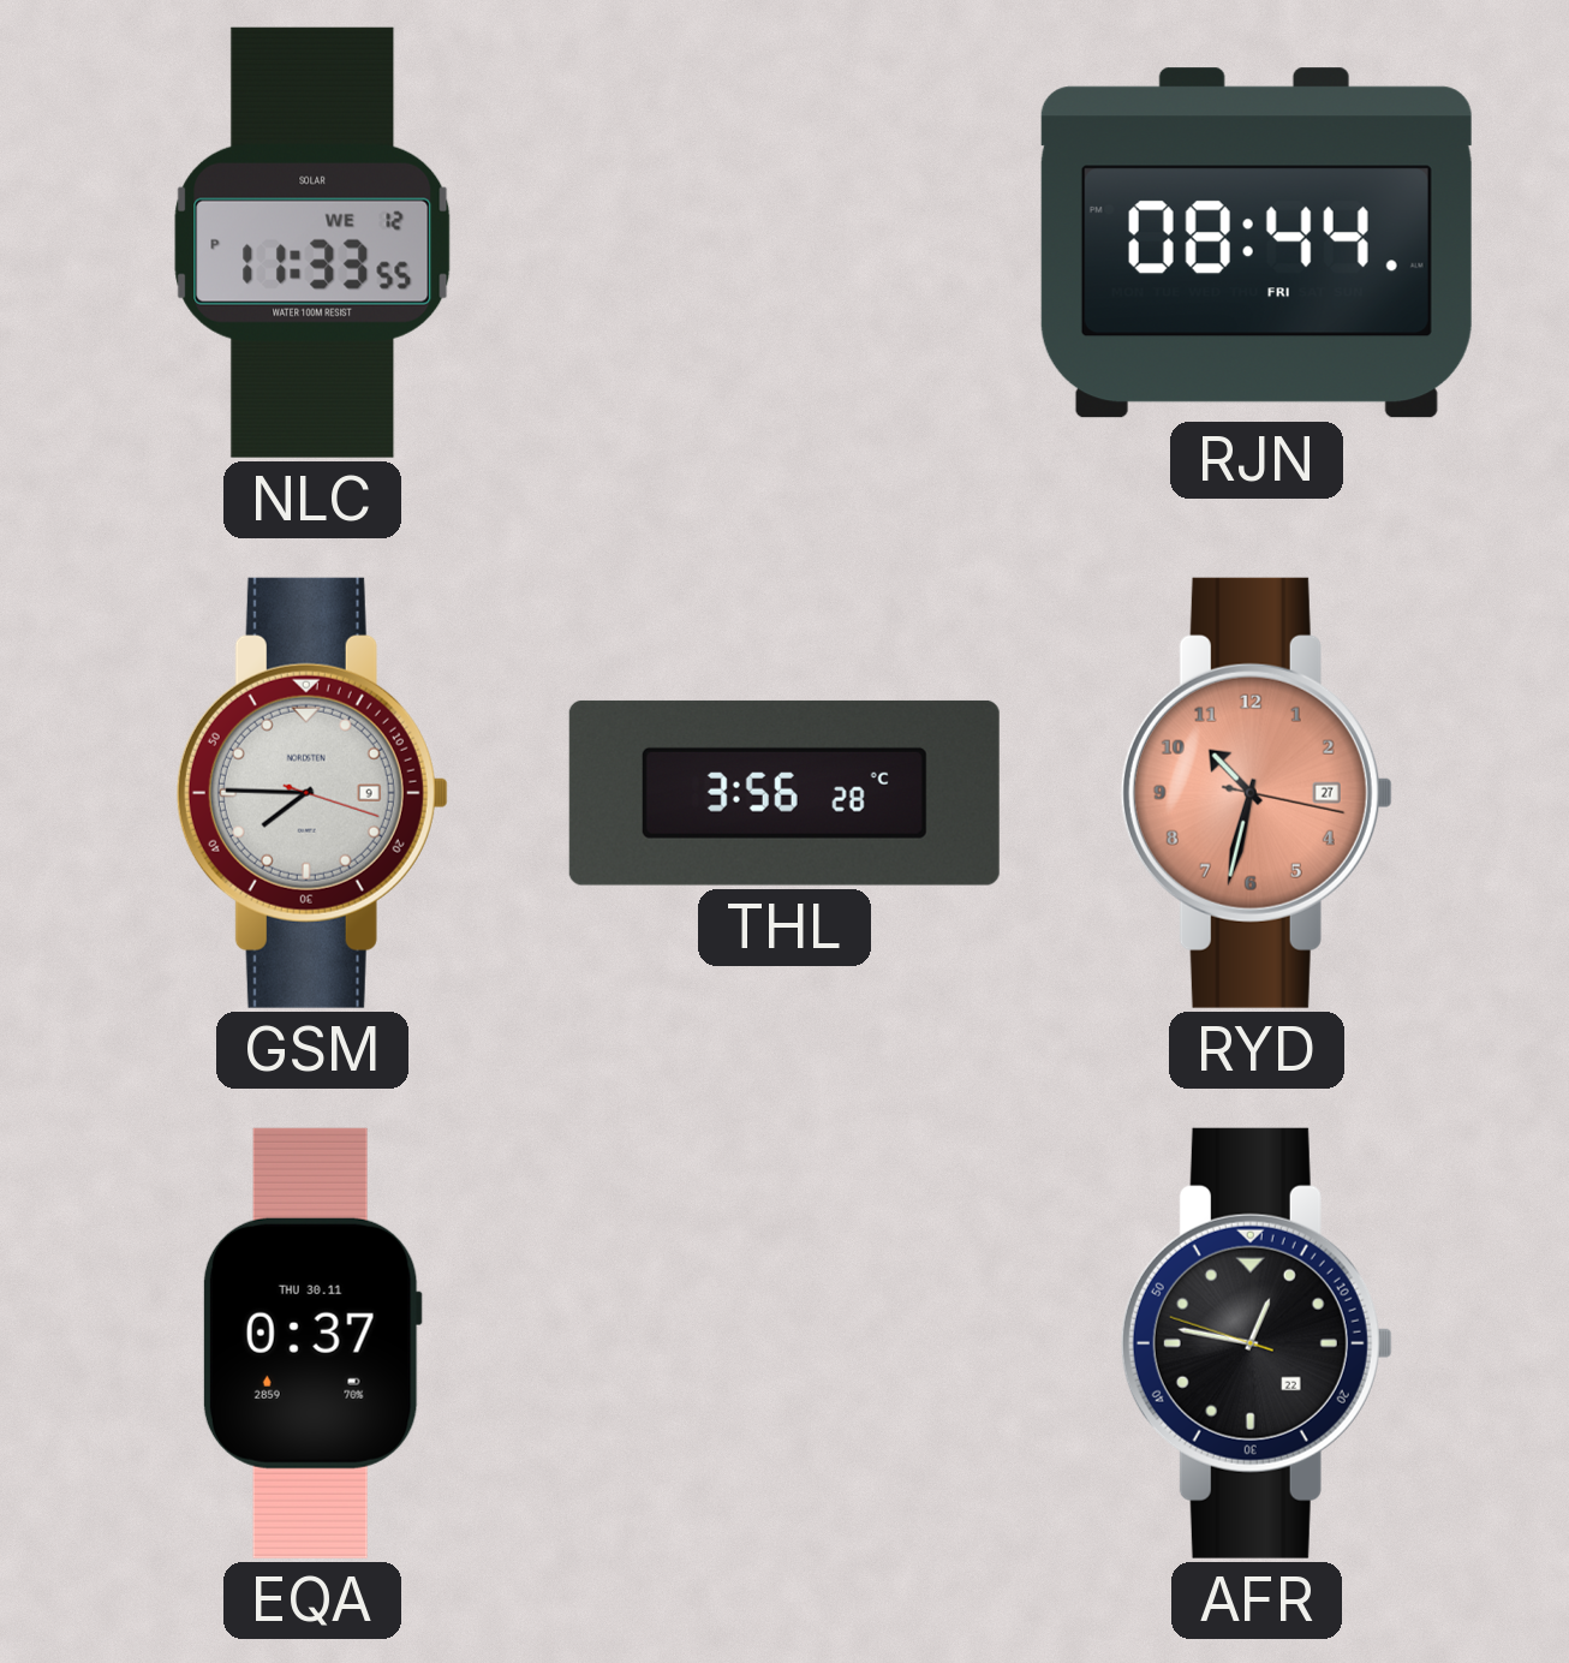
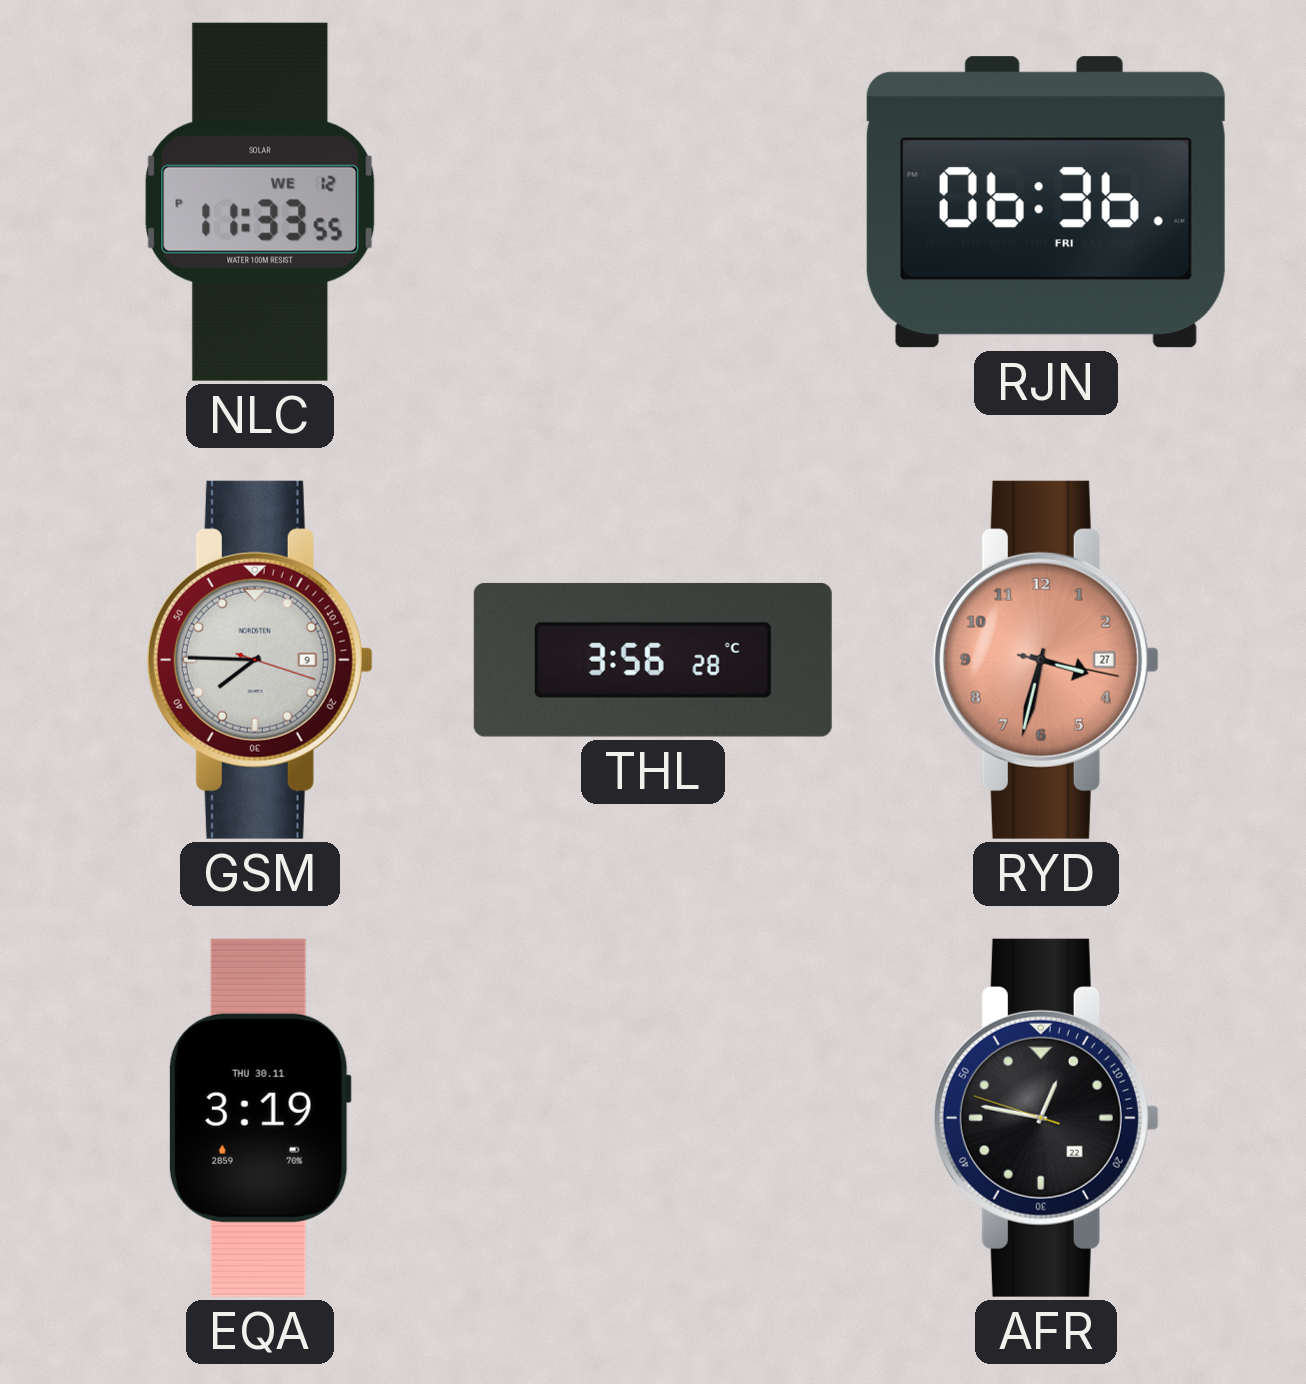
RJN: 08:44 -> 06:36
RYD: 10:32 -> 3:32
EQA: 0:37 -> 3:19
